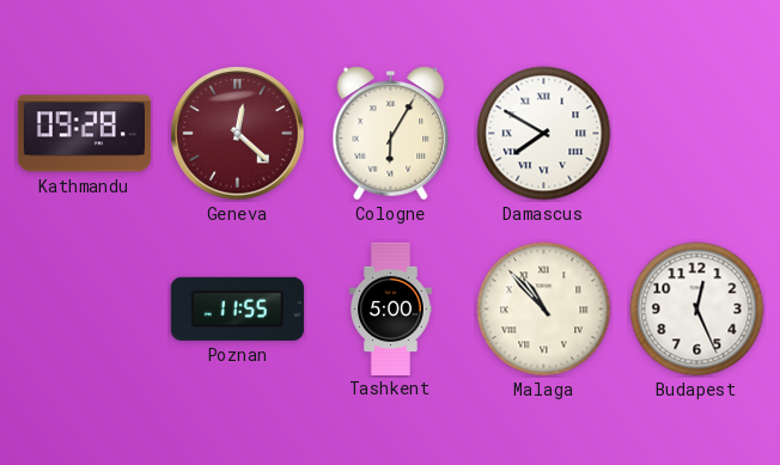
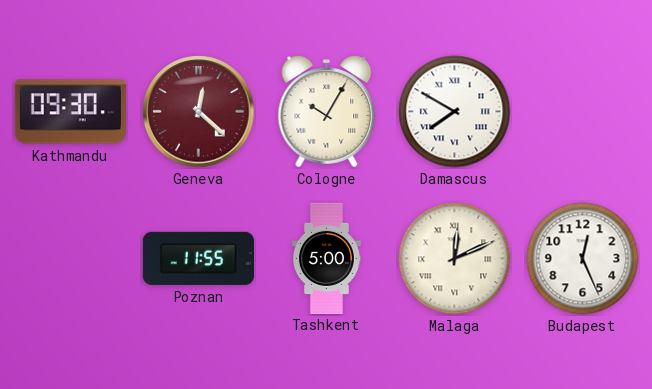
Kathmandu: 09:28 -> 09:30
Cologne: 6:05 -> 10:05
Malaga: 10:53 -> 12:11
